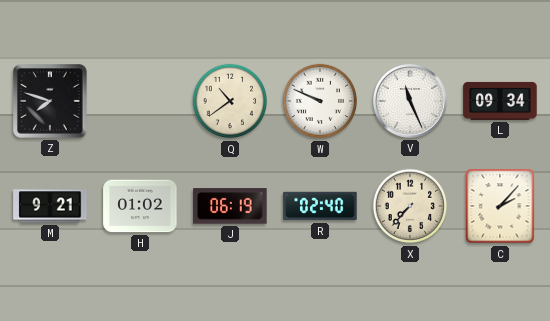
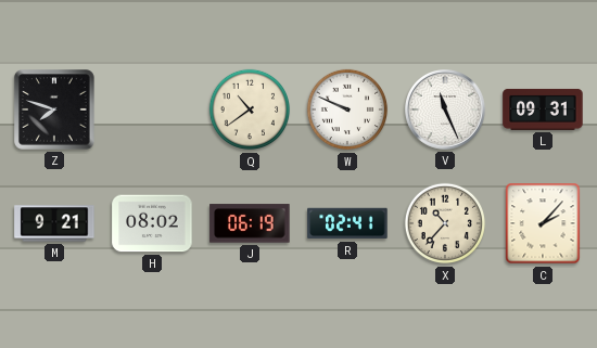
L: 09:34 -> 09:31
H: 01:02 -> 08:02
R: 02:40 -> 02:41
X: 7:37 -> 10:37
